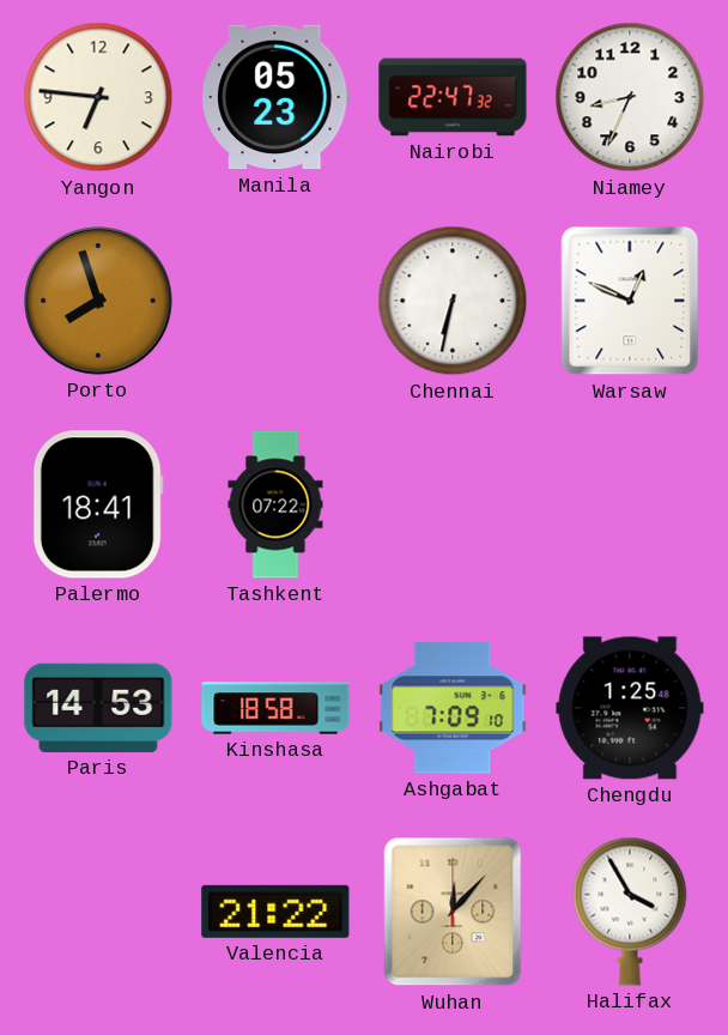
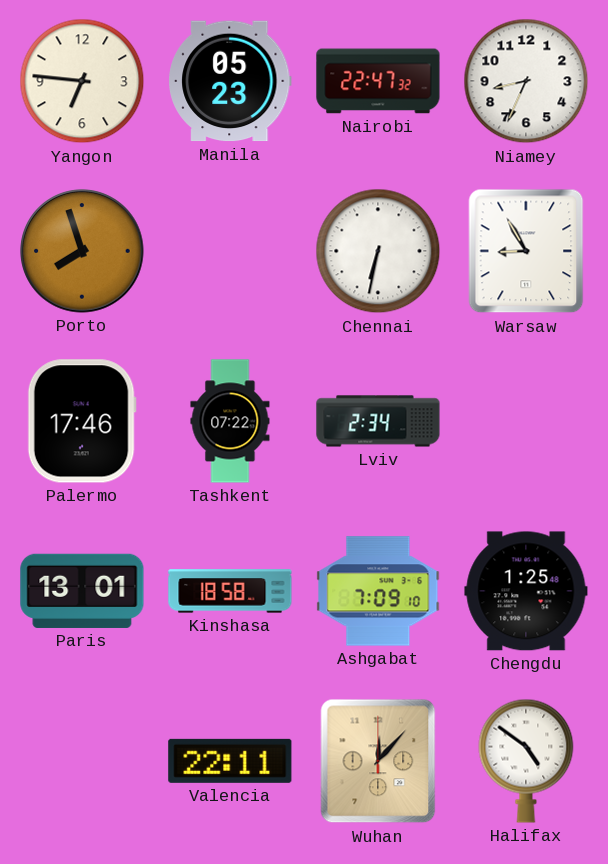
Warsaw: 12:49 -> 8:55
Palermo: 18:41 -> 17:46
Lviv: none -> 2:34
Paris: 14:53 -> 13:01
Valencia: 21:22 -> 22:11
Halifax: 3:55 -> 4:51
